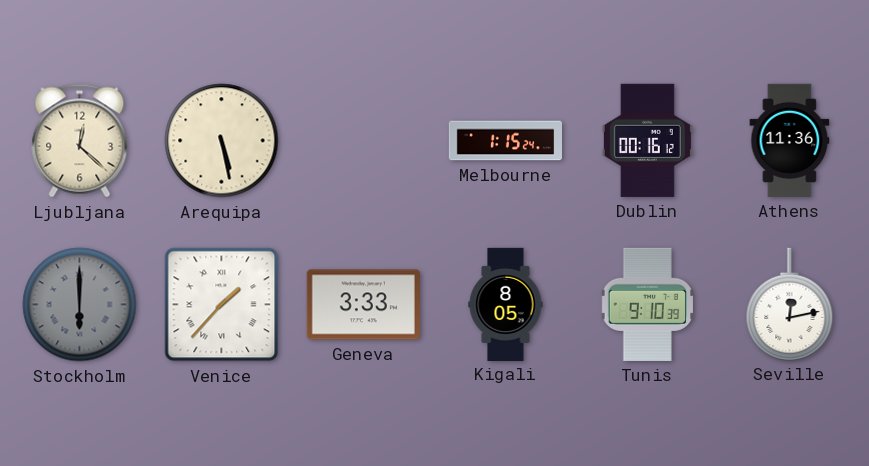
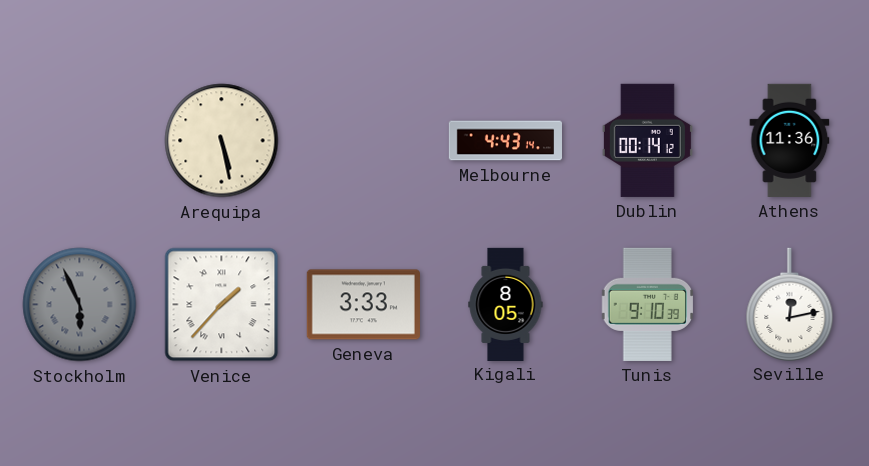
Ljubljana: 12:22 -> none
Melbourne: 1:15 -> 4:43
Dublin: 00:16 -> 00:14
Stockholm: 6:00 -> 5:56
